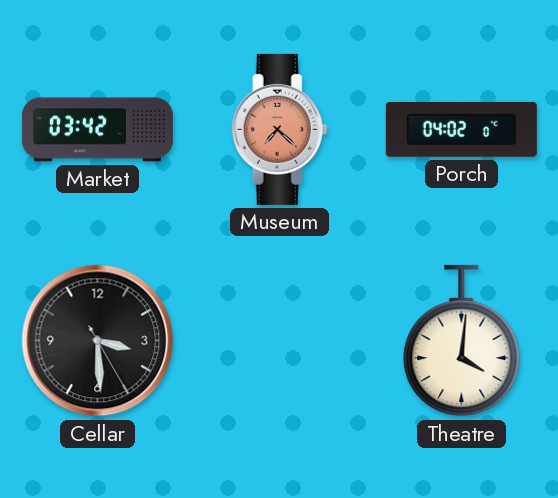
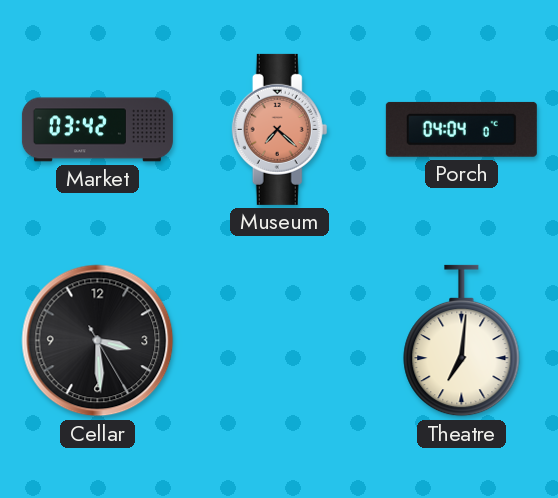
Porch: 04:02 -> 04:04
Theatre: 4:01 -> 7:01
